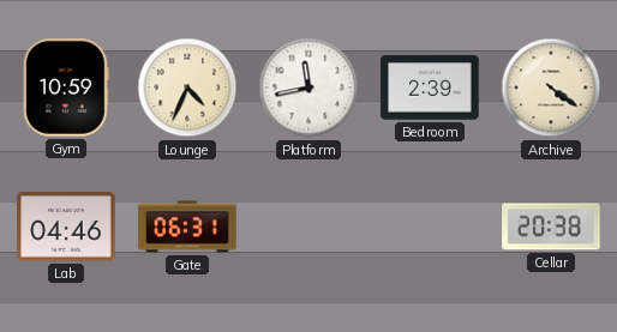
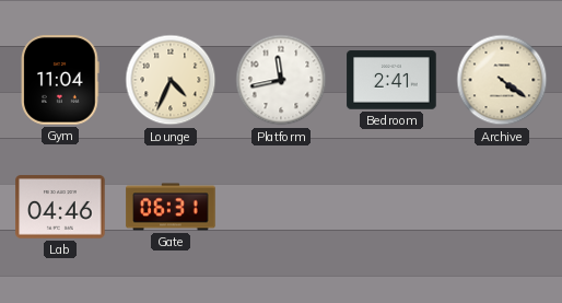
Gym: 10:59 -> 11:04
Bedroom: 2:39 -> 2:41
Cellar: 20:38 -> none
